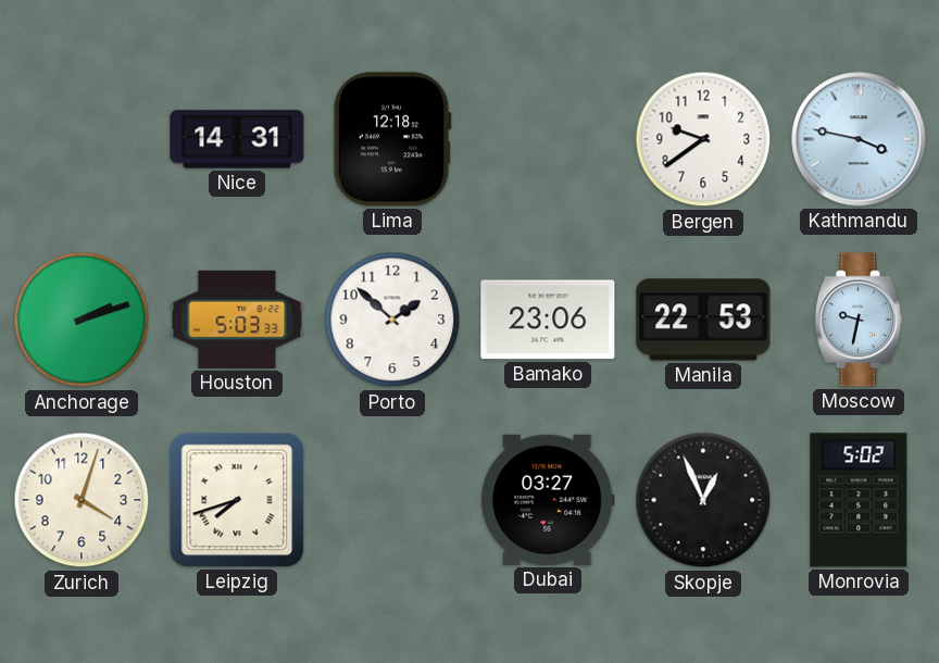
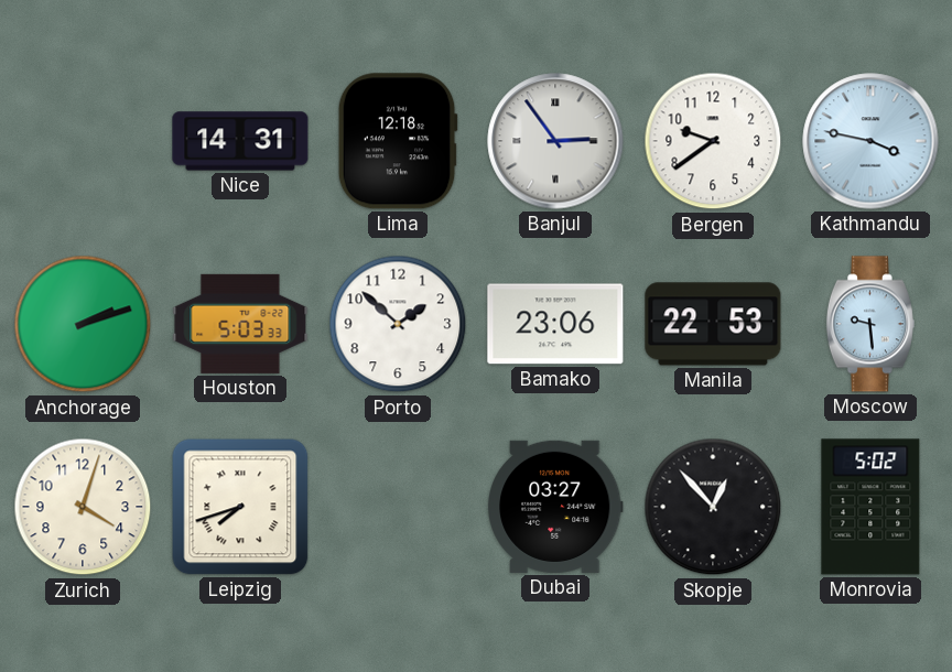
Banjul: none -> 2:54
Moscow: 9:32 -> 9:29
Skopje: 12:56 -> 12:53
